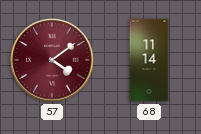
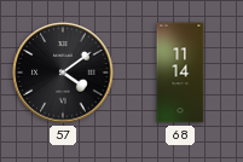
57 dial: burgundy -> black
